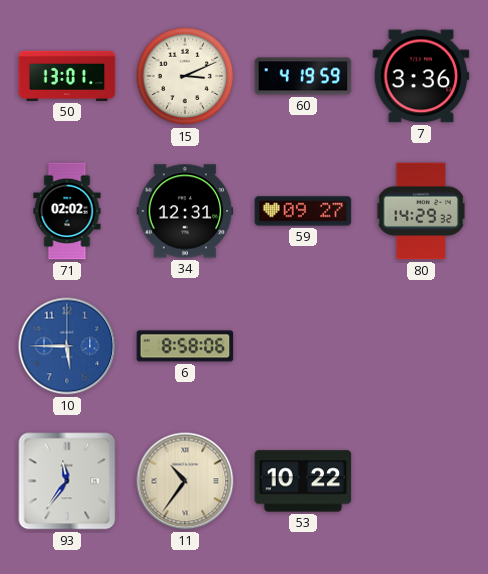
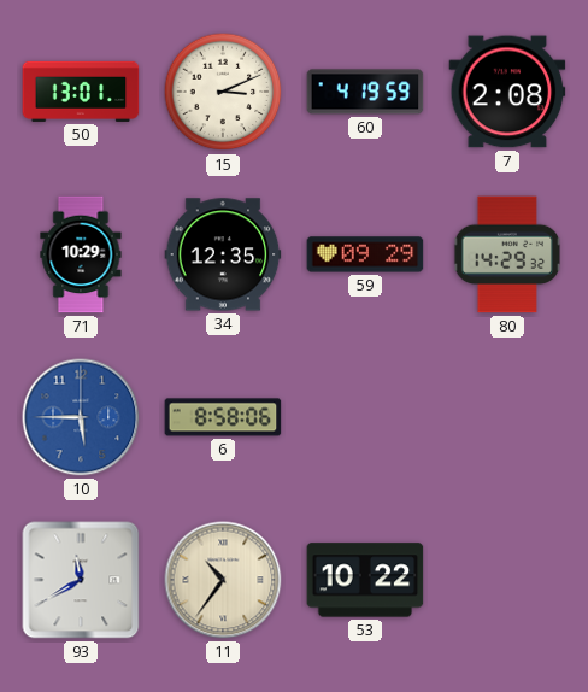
7: 3:36 -> 2:08
71: 02:02 -> 10:29
34: 12:31 -> 12:35
59: 09:27 -> 09:29
93: 11:36 -> 11:40
